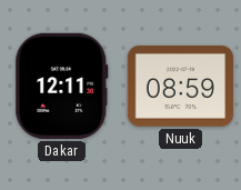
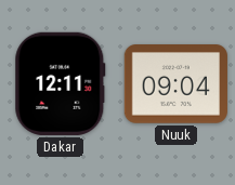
Nuuk: 08:59 -> 09:04
